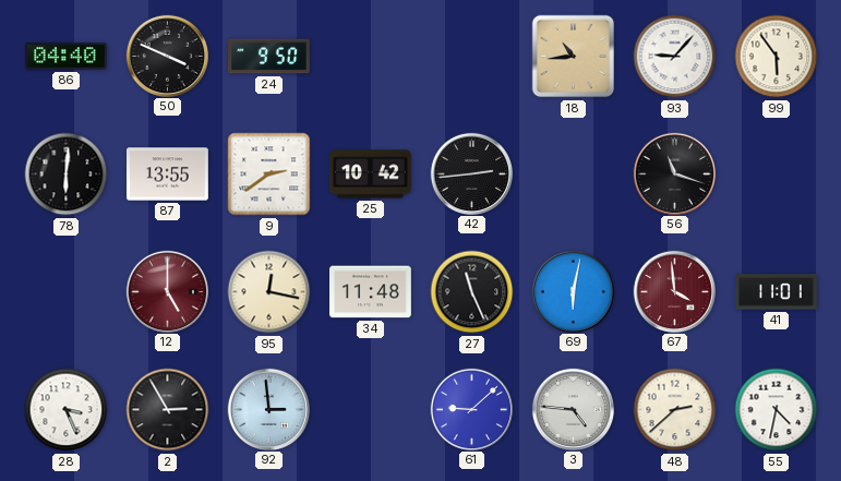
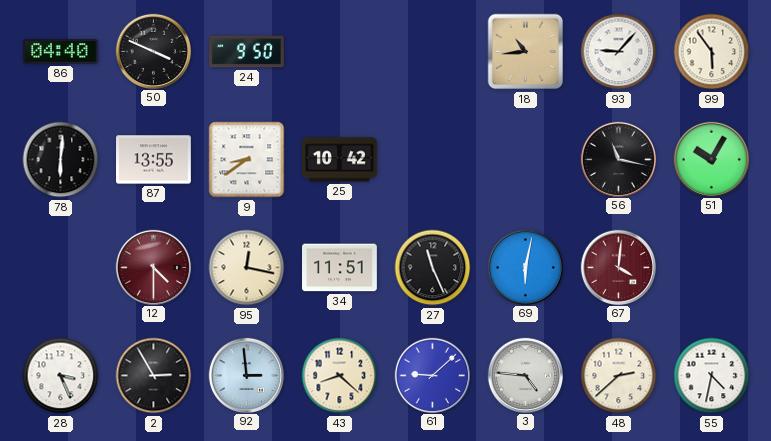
9: 2:39 -> 8:39
42: 2:44 -> none
56: 11:18 -> 11:17
51: none -> 10:05
12: 5:00 -> 4:30
34: 11:48 -> 11:51
67: 3:59 -> 4:01
41: 11:01 -> none
43: none -> 8:22
